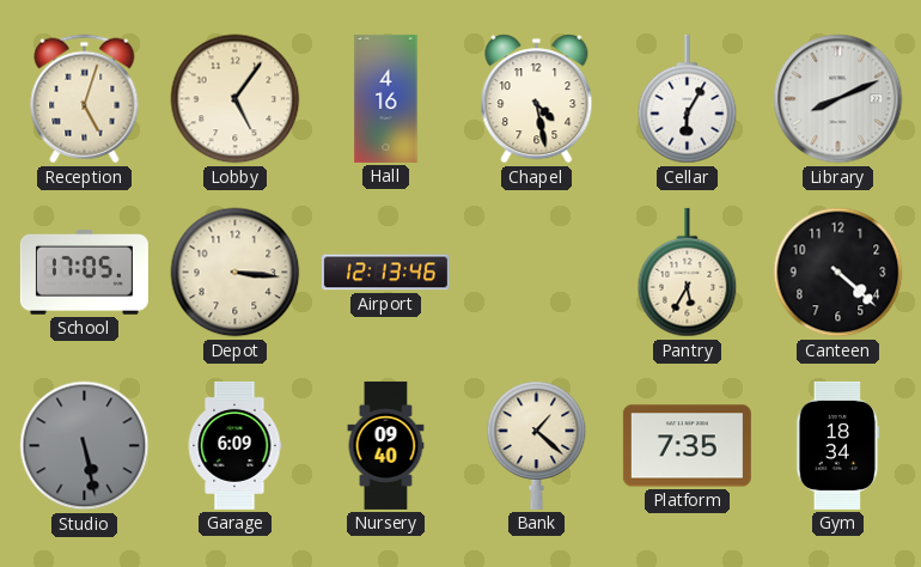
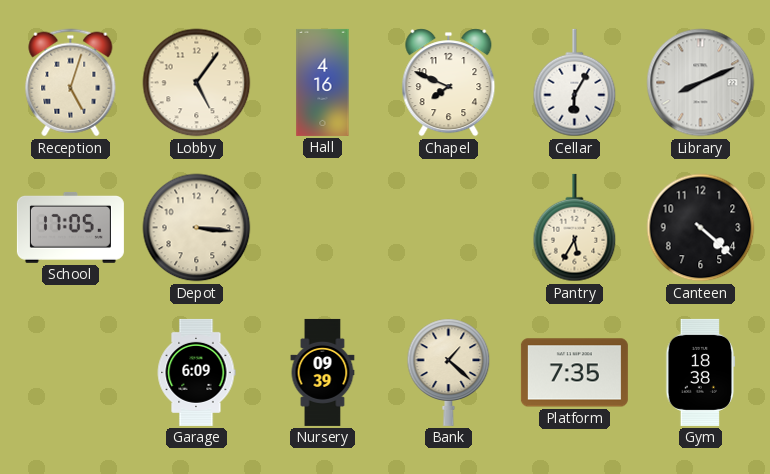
Chapel: 4:28 -> 7:49
Airport: 12:13 -> none
Studio: 5:28 -> none
Nursery: 09:40 -> 09:39
Gym: 18:34 -> 18:38
